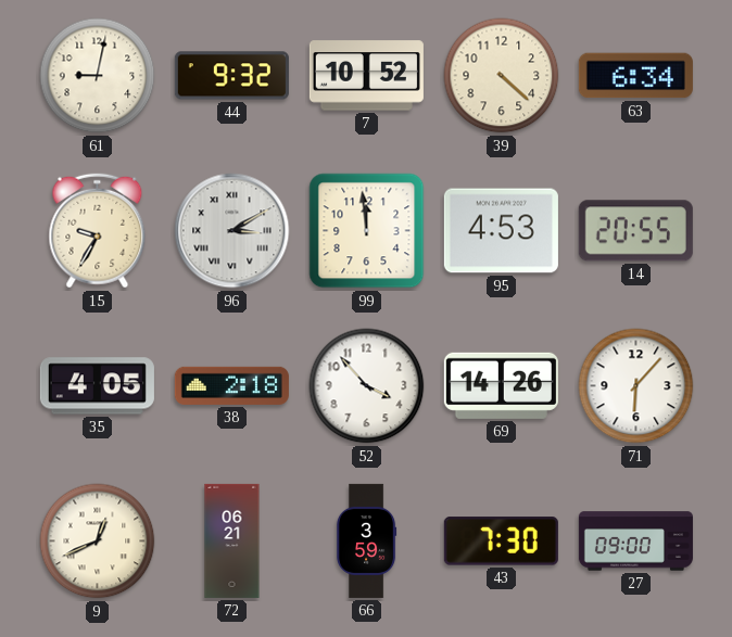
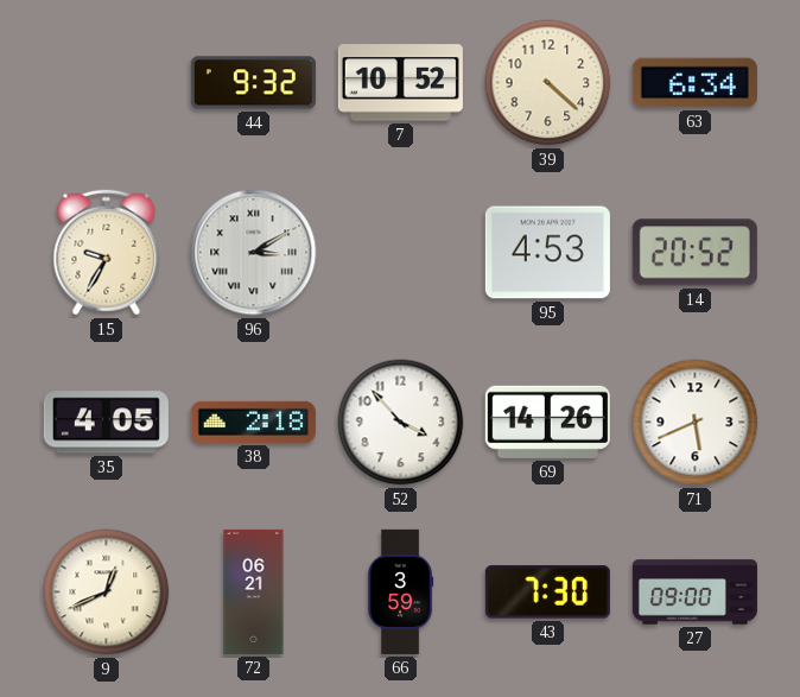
61: 9:02 -> none
99: 11:59 -> none
14: 20:55 -> 20:52
71: 6:07 -> 5:41
